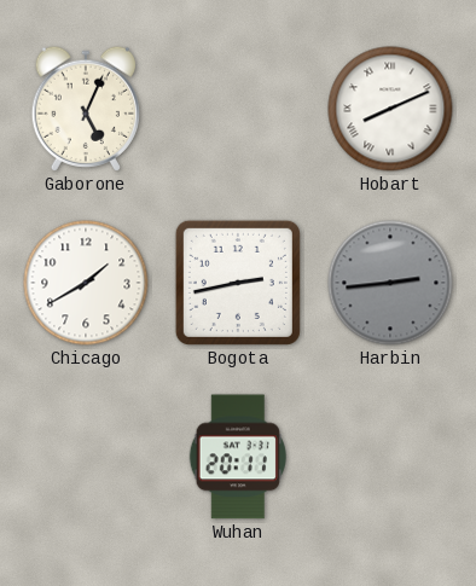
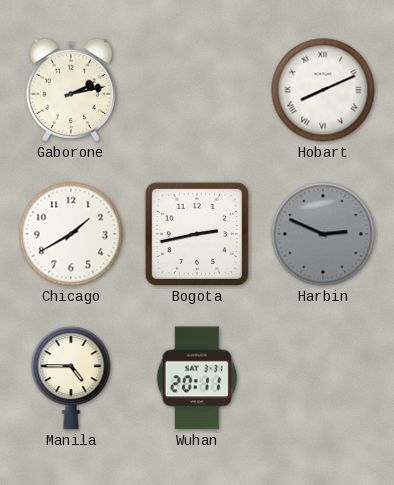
Gaborone: 5:04 -> 2:13
Harbin: 2:44 -> 2:49
Manila: none -> 4:45
